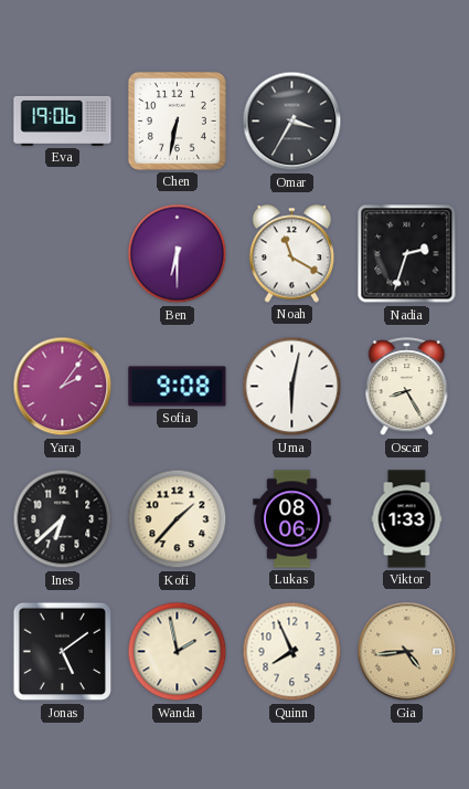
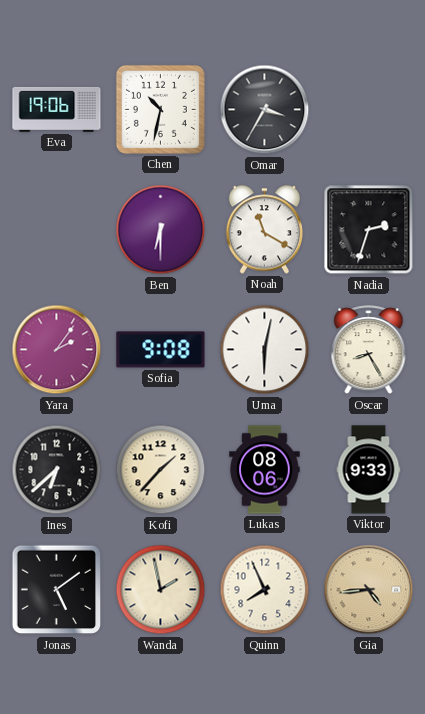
Chen: 6:32 -> 10:32
Viktor: 1:33 -> 9:33
